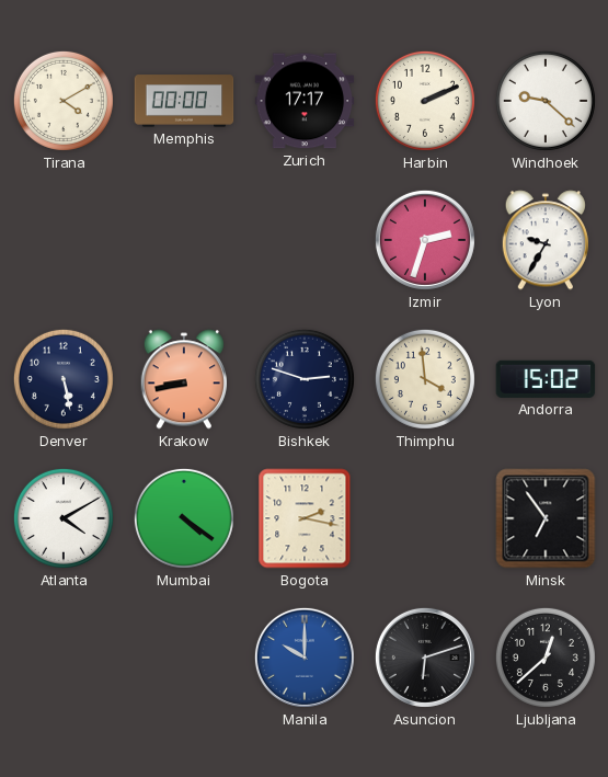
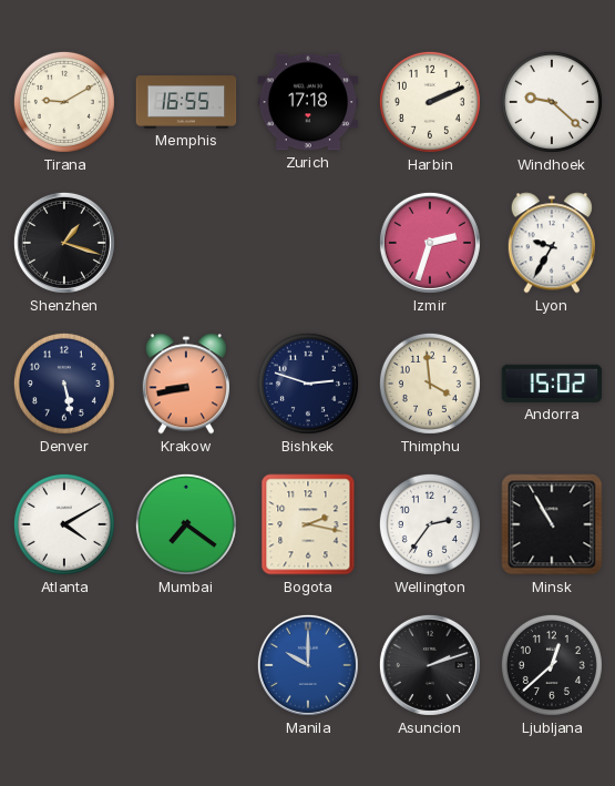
Tirana: 4:10 -> 9:10
Memphis: 00:00 -> 16:55
Zurich: 17:17 -> 17:18
Shenzhen: none -> 1:18
Mumbai: 4:21 -> 7:21
Wellington: none -> 2:36
Minsk: 6:54 -> 10:55
Asuncion: 6:12 -> 2:12
